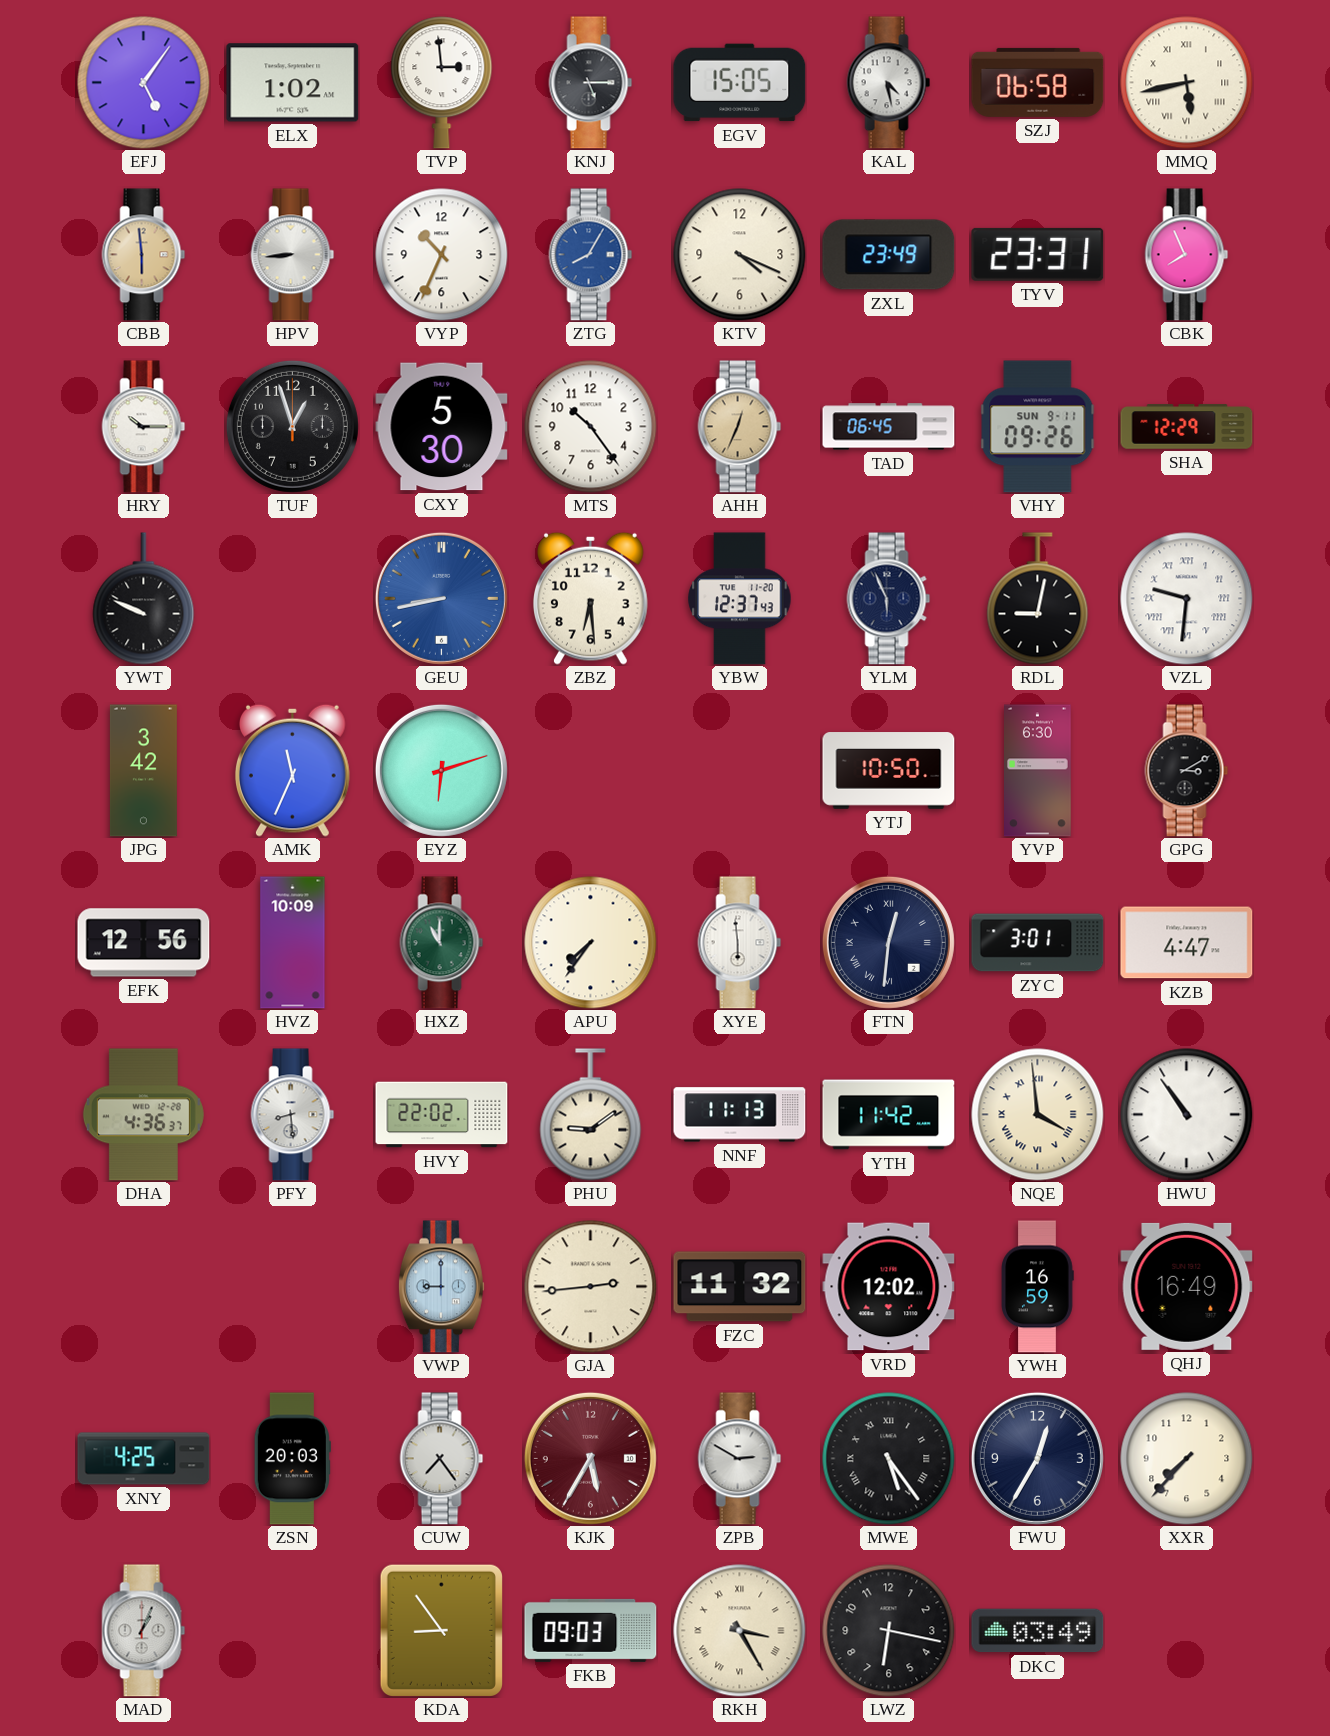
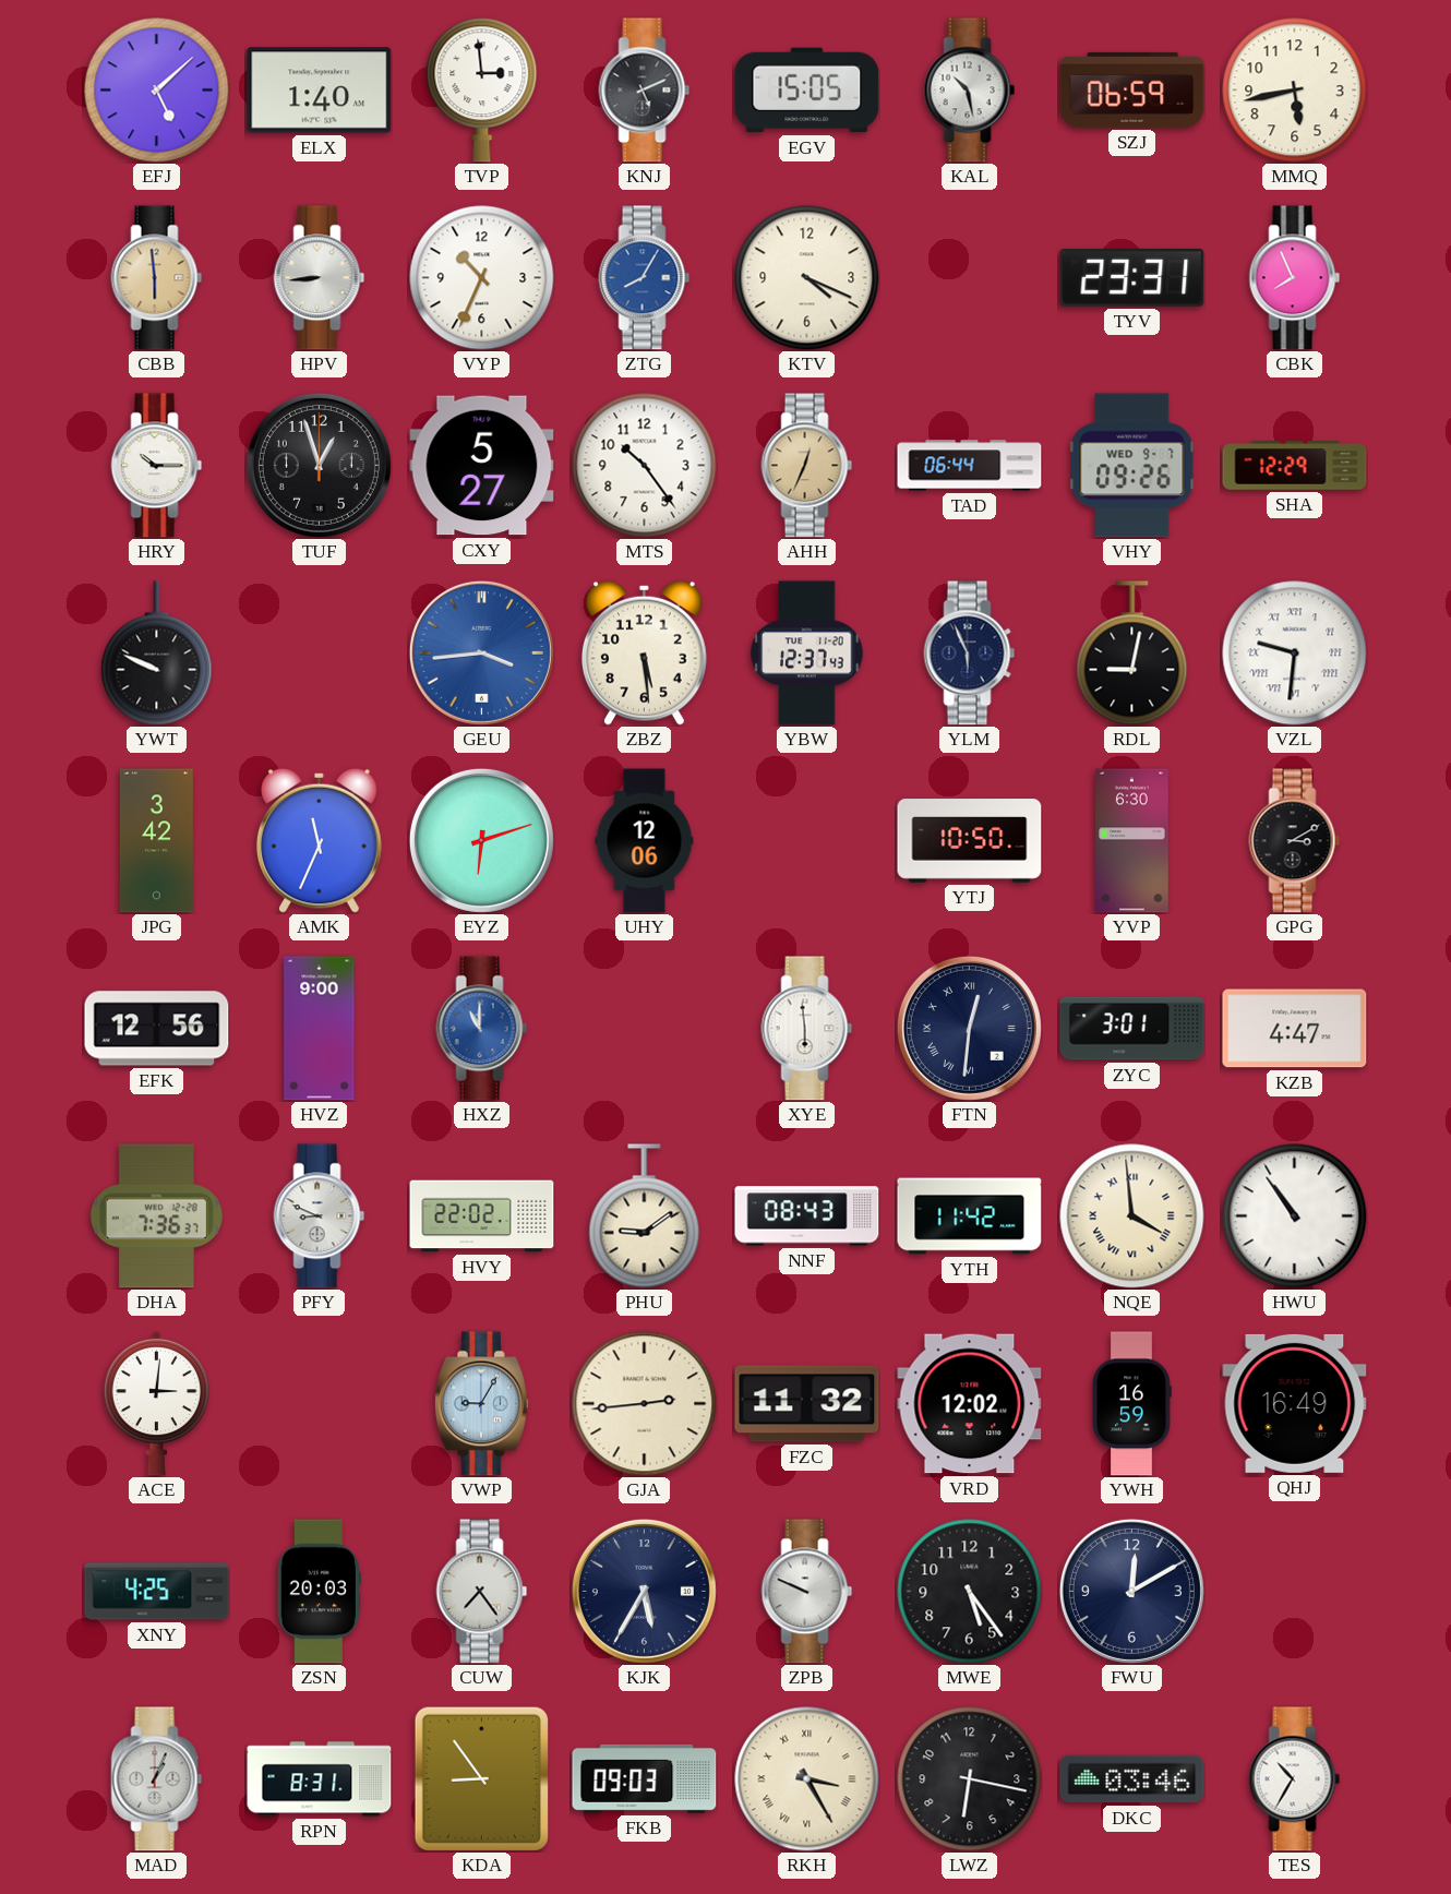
EFJ: 5:06 -> 5:08
ELX: 1:02 -> 1:40
KNJ: 5:15 -> 5:11
KAL: 4:28 -> 10:28
SZJ: 06:58 -> 06:59
MMQ numerals: Roman -> Arabic
ZXL: 23:49 -> none
CXY: 5:30 -> 5:27
TAD: 06:45 -> 06:44
VHY date: SUN 9-11 -> WED 9-7
GEU: 8:43 -> 3:44
ZBZ: 6:29 -> 5:29
UHY: none -> 12:06
HVZ: 10:09 -> 9:00
HXZ dial: green -> blue
APU: 7:36 -> none
DHA: 4:36 -> 7:36
PFY: 8:29 -> 8:49
NNF: 11:13 -> 08:43
ACE: none -> 3:01
VWP: 9:00 -> 9:05
KJK dial: burgundy -> navy
ZPB: 2:50 -> 9:49
MWE numerals: Roman -> Arabic
FWU: 12:35 -> 12:10
XXR: 7:37 -> none
RPN: none -> 8:31
DKC: 03:49 -> 03:46
TES: none -> 10:35
